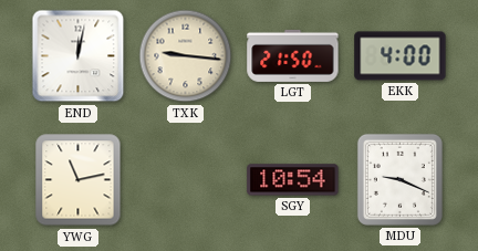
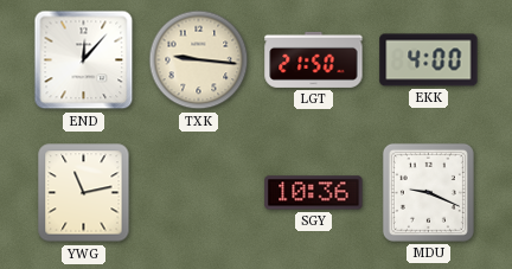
END: 12:02 -> 12:07
SGY: 10:54 -> 10:36
